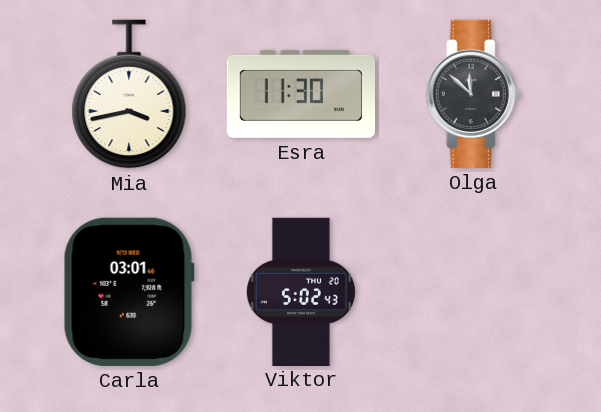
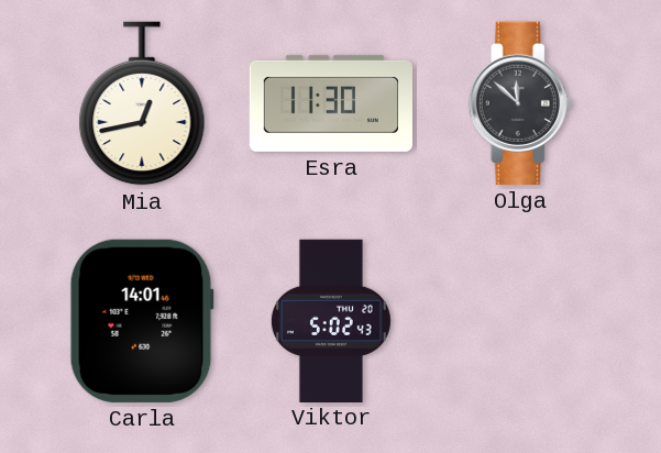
Mia: 3:43 -> 12:43
Carla: 03:01 -> 14:01
